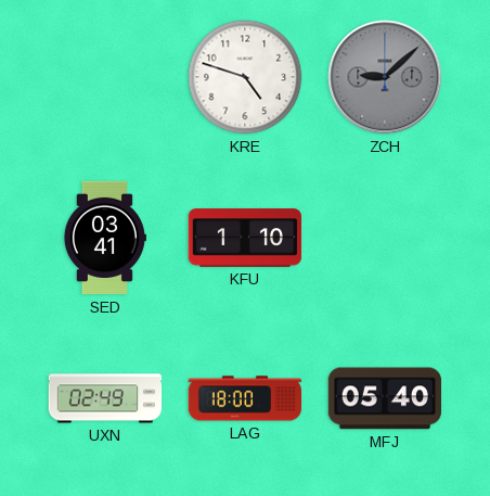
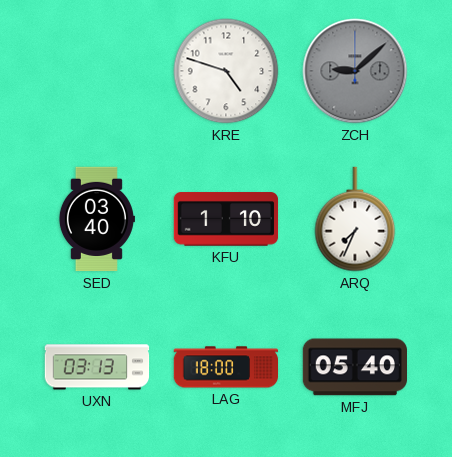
SED: 03:41 -> 03:40
ARQ: none -> 7:34
UXN: 02:49 -> 03:13
